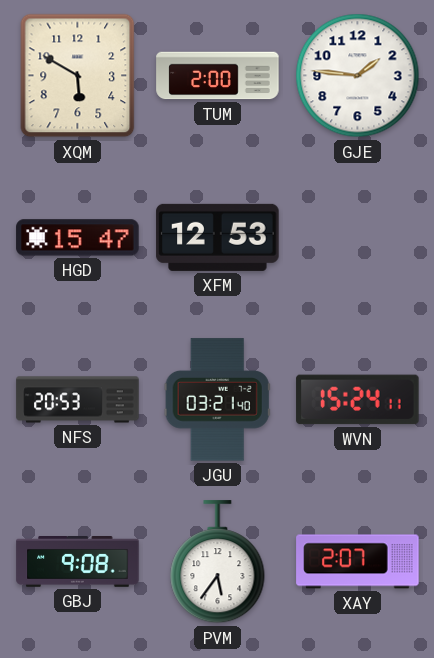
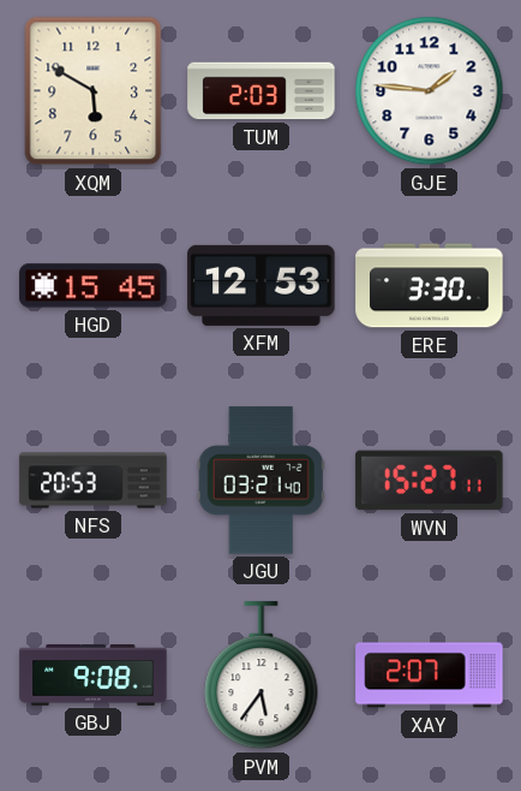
TUM: 2:00 -> 2:03
HGD: 15:47 -> 15:45
ERE: none -> 3:30
WVN: 15:24 -> 15:27
